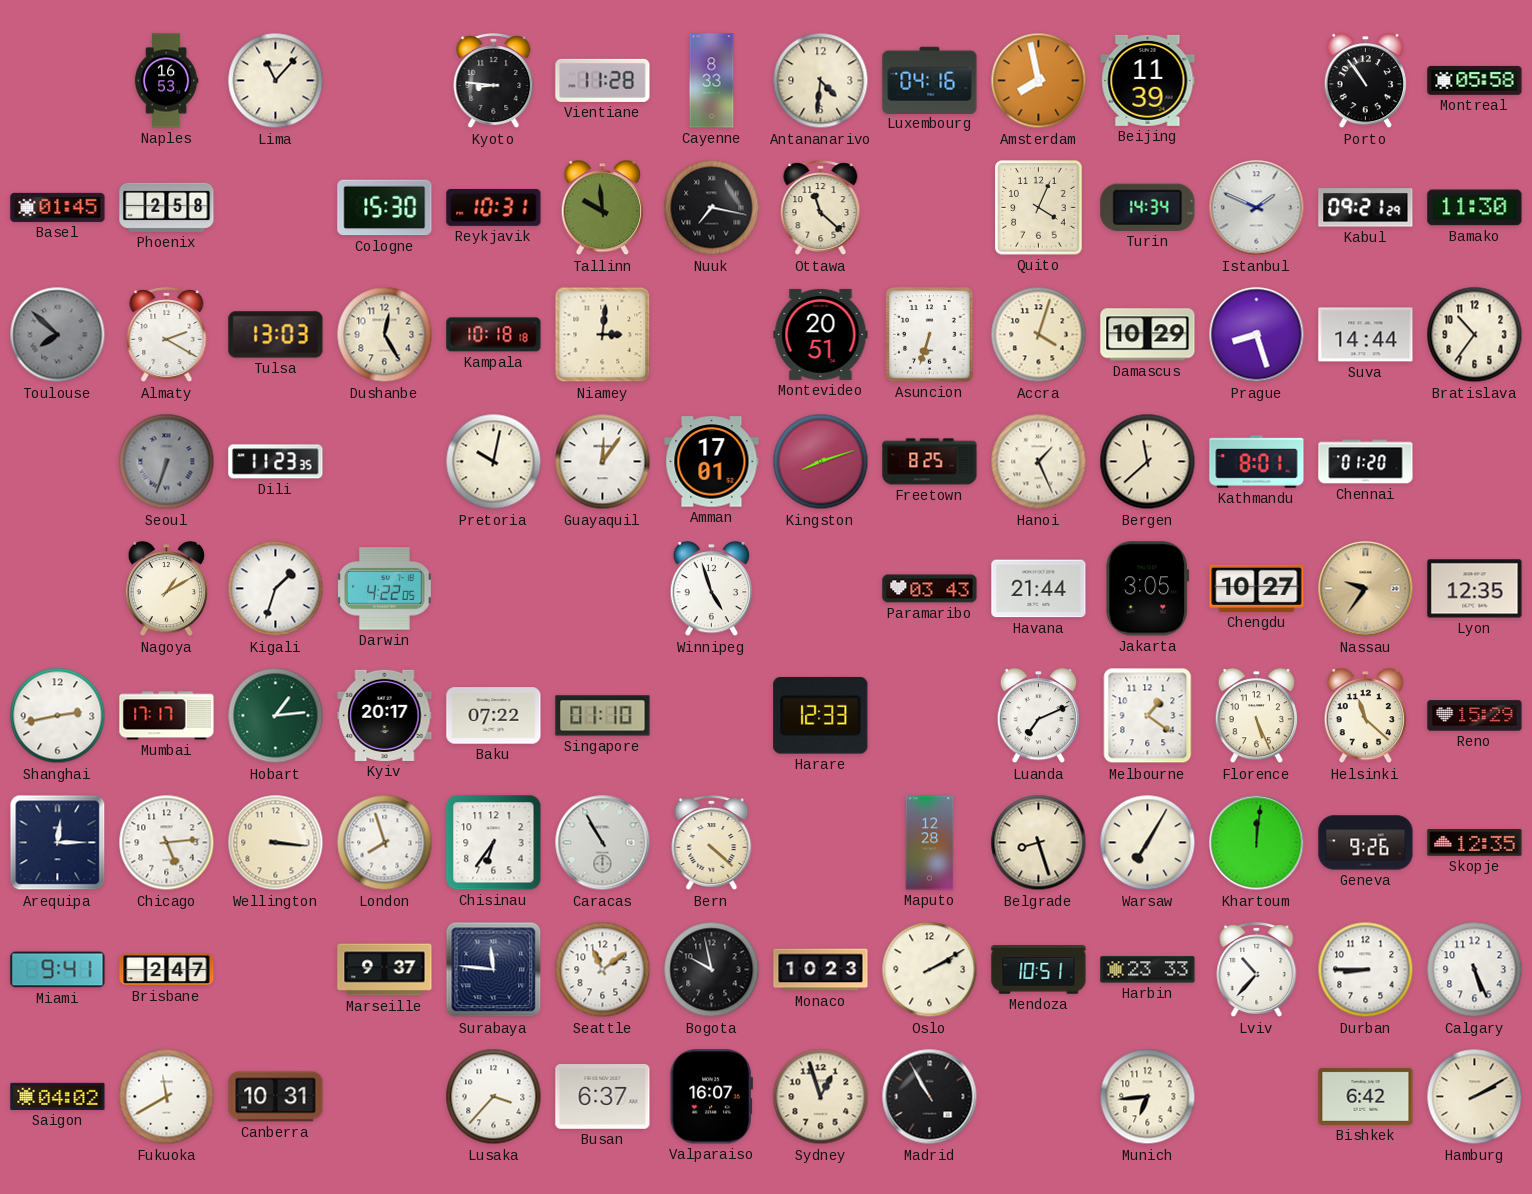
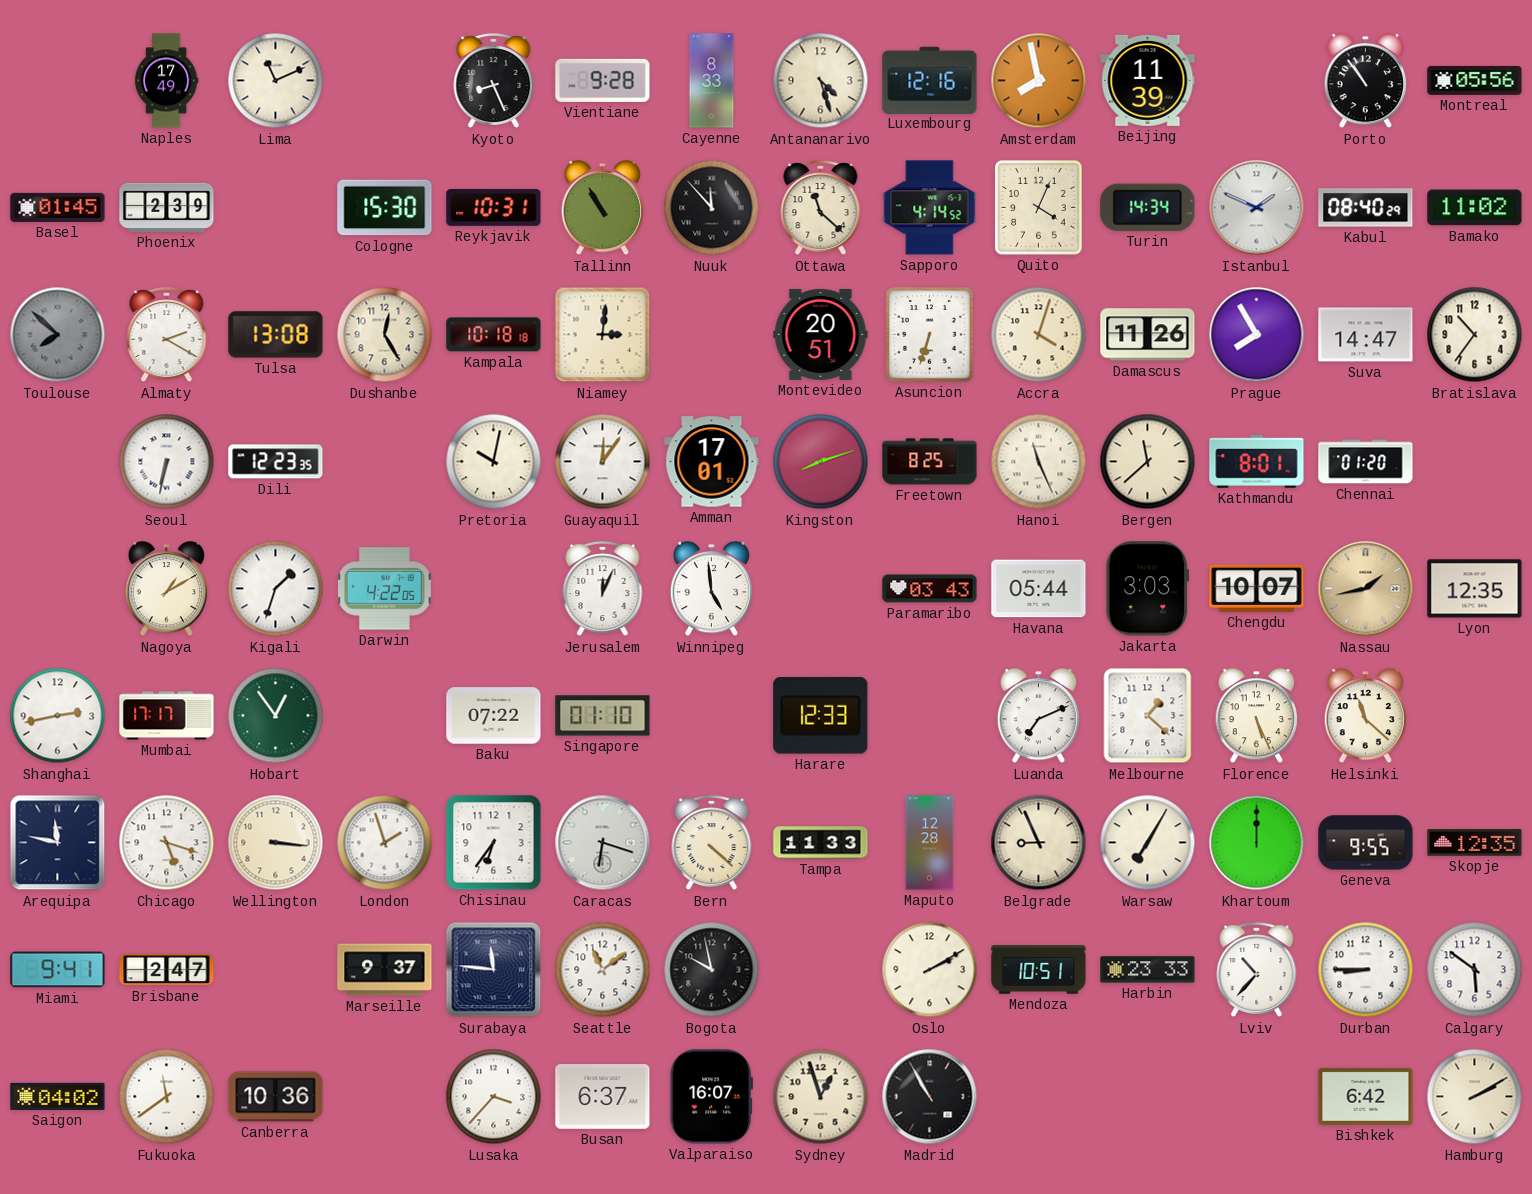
Naples: 16:53 -> 17:49
Lima: 11:07 -> 11:11
Kyoto: 8:46 -> 8:26
Vientiane: 11:28 -> 9:28
Antananarivo: 4:31 -> 4:27
Luxembourg: 04:16 -> 12:16
Montreal: 05:58 -> 05:56
Phoenix: 2:58 -> 2:39
Tallinn: 9:59 -> 10:55
Nuuk: 7:17 -> 11:53
Sapporo: none -> 4:14
Kabul: 09:21 -> 08:40
Bamako: 11:30 -> 11:02
Tulsa: 13:03 -> 13:08
Damascus: 10:29 -> 11:26
Prague: 8:27 -> 7:55
Suva: 14:44 -> 14:47
Seoul: 6:33 -> 6:32
Seoul dial: grey -> white
Dili: 11:23 -> 12:23
Hanoi: 1:26 -> 11:26
Jerusalem: none -> 12:04
Winnipeg: 4:57 -> 4:59
Havana: 21:44 -> 05:44
Jakarta: 3:05 -> 3:03
Chengdu: 10:27 -> 10:07
Nassau: 9:36 -> 1:43
Hobart: 1:14 -> 12:54
Kyiv: 20:17 -> none
Melbourne: 1:21 -> 1:22
Reno: 15:29 -> none
Arequipa: 12:15 -> 11:47
Chicago: 5:14 -> 5:18
London: 7:57 -> 1:57
Caracas: 10:55 -> 6:18
Tampa: none -> 11:33
Belgrade: 8:27 -> 8:56
Khartoum: 12:01 -> 12:00
Geneva: 9:26 -> 9:55
Monaco: 10:23 -> none
Calgary: 5:26 -> 5:51
Fukuoka: 11:40 -> 11:39
Canberra: 10:31 -> 10:36
Munich: 6:44 -> none
